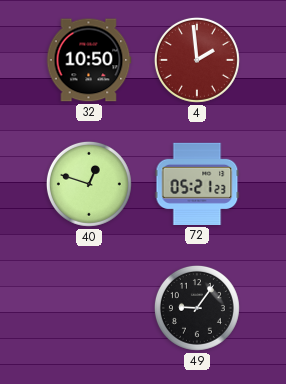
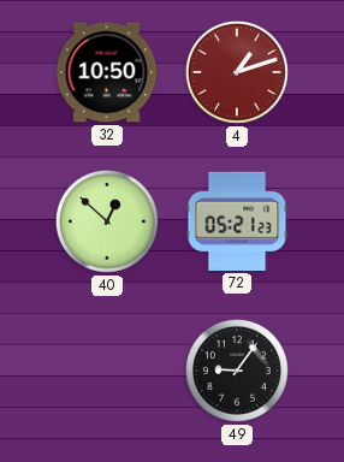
4: 1:59 -> 1:12
40: 12:48 -> 12:52
